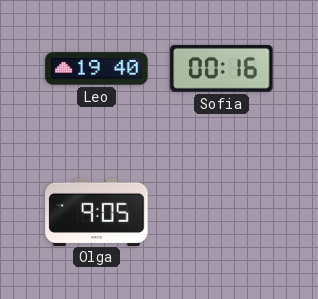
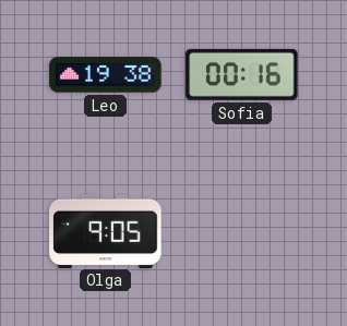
Leo: 19:40 -> 19:38
